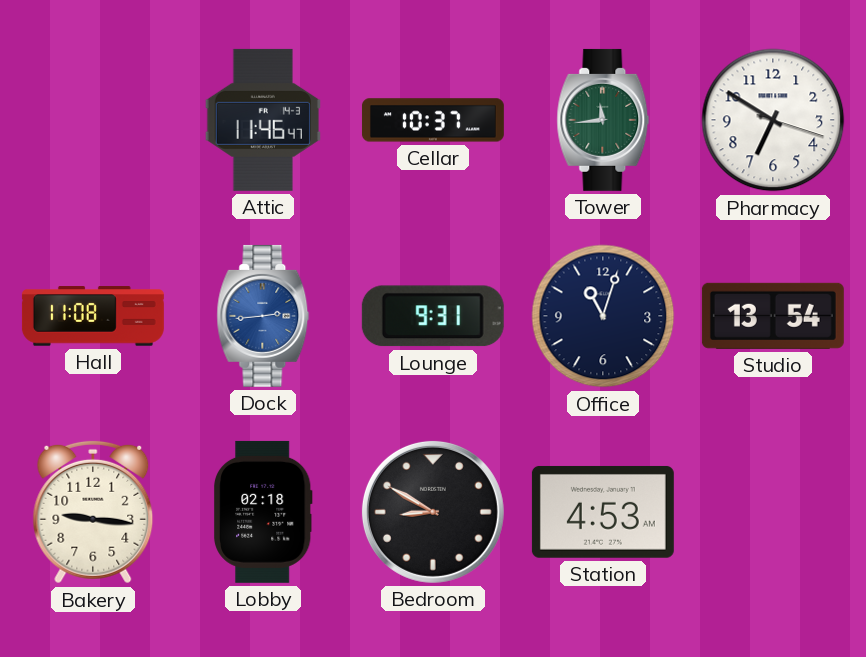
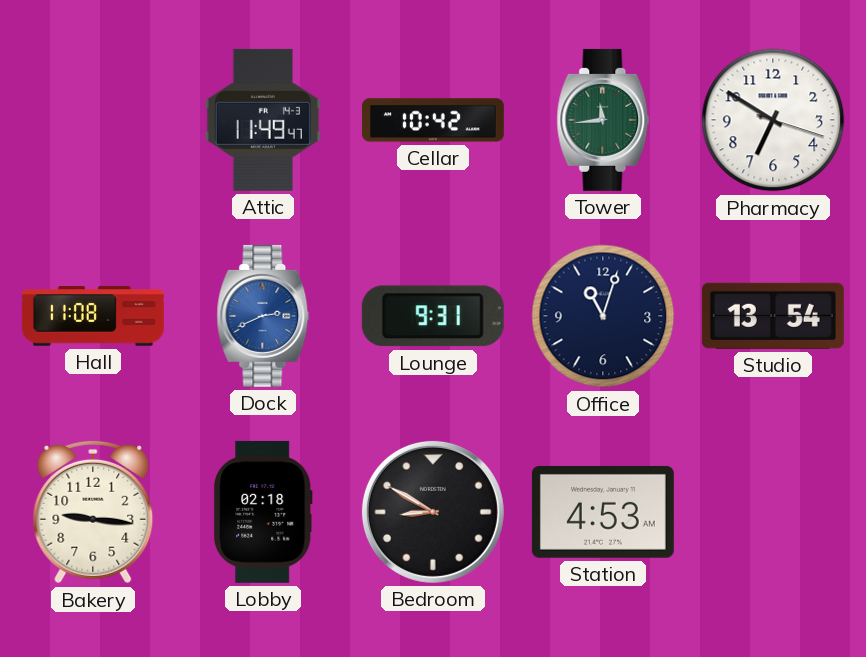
Attic: 11:46 -> 11:49
Cellar: 10:37 -> 10:42
Dock: 2:44 -> 2:41
